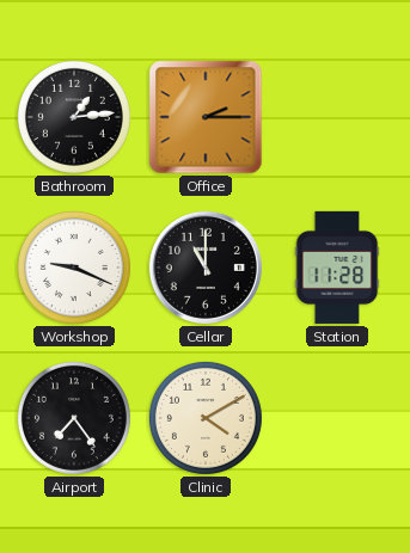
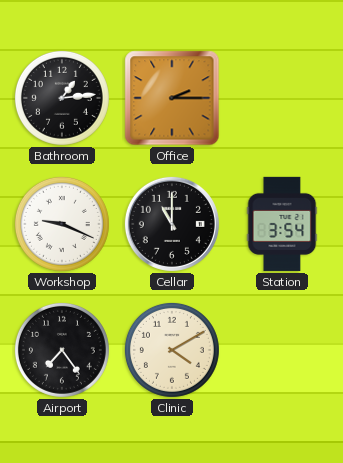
Station: 11:28 -> 3:54
